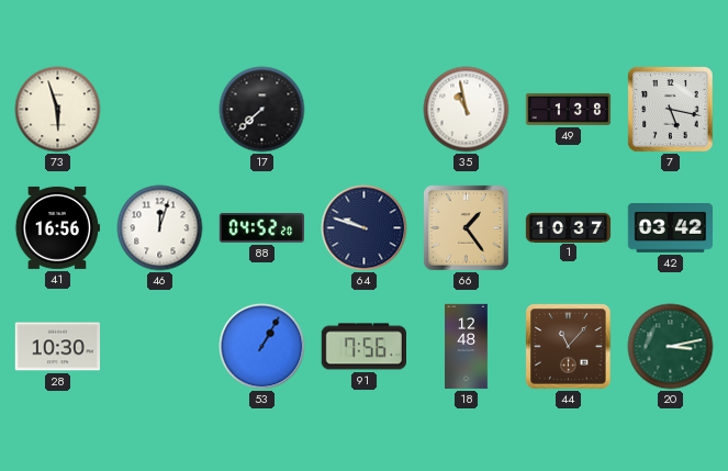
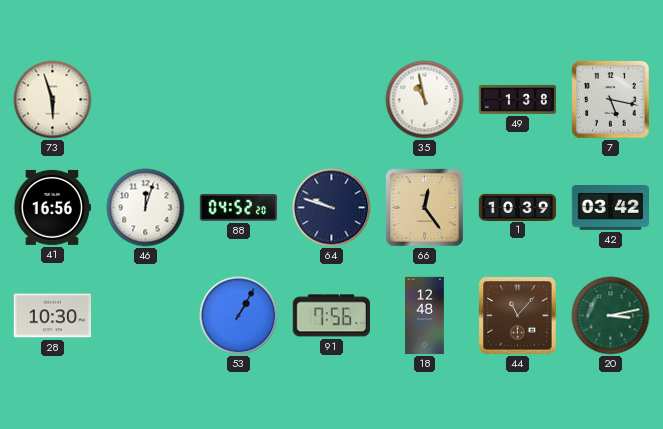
17: 7:38 -> none
66: 1:24 -> 12:24
1: 10:37 -> 10:39
